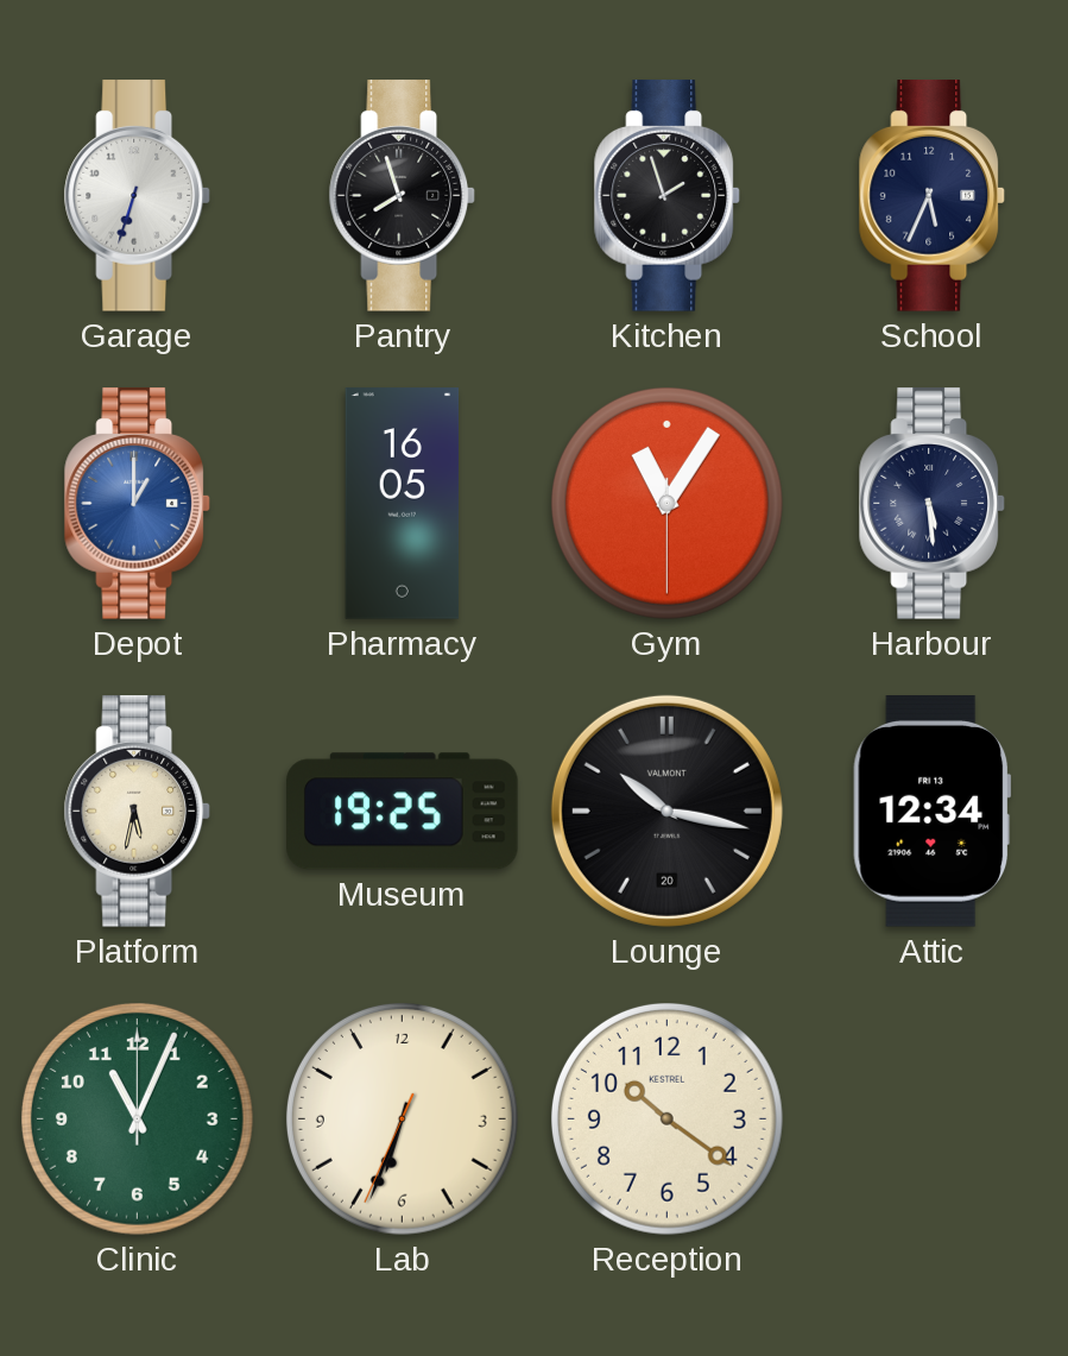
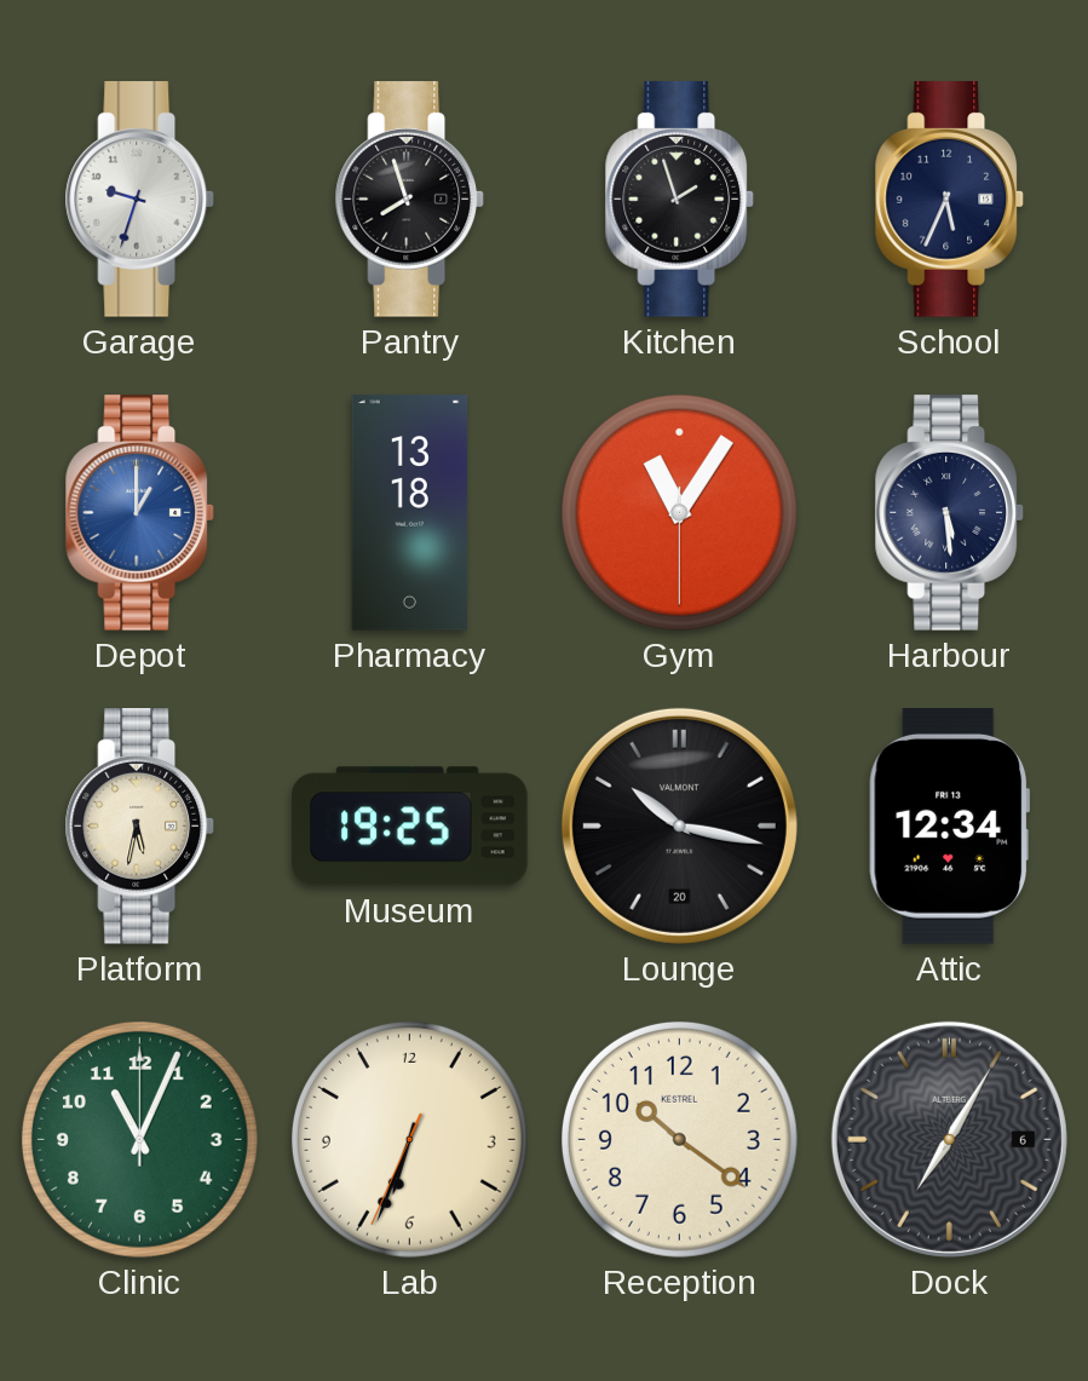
Garage: 6:33 -> 9:33
Pharmacy: 16:05 -> 13:18
Dock: none -> 7:05
